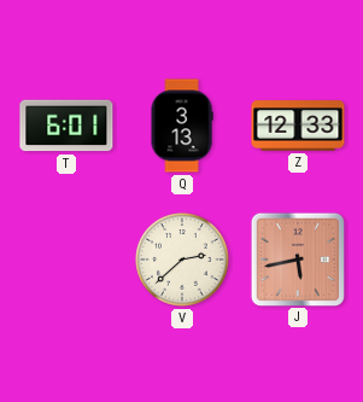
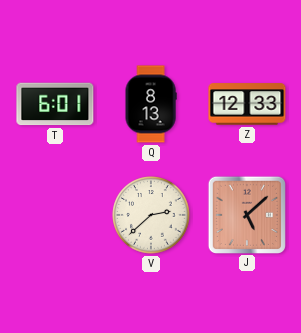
Q: 3:13 -> 8:13
J: 5:43 -> 5:08
